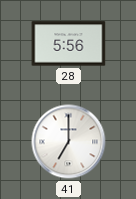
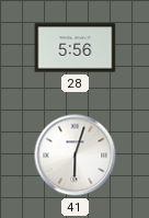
41: 7:00 -> 6:03
